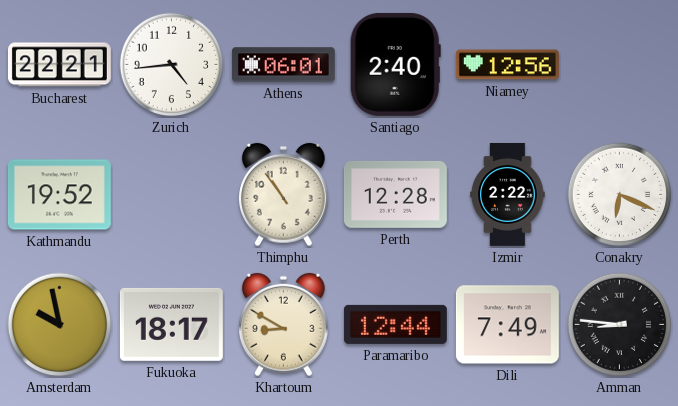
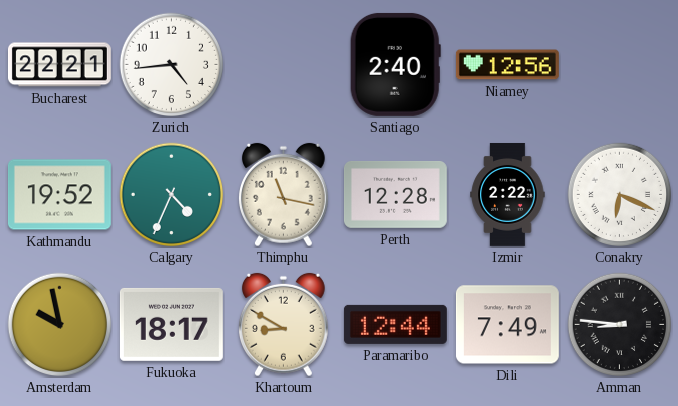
Athens: 06:01 -> none
Calgary: none -> 4:34
Thimphu: 10:54 -> 11:17
